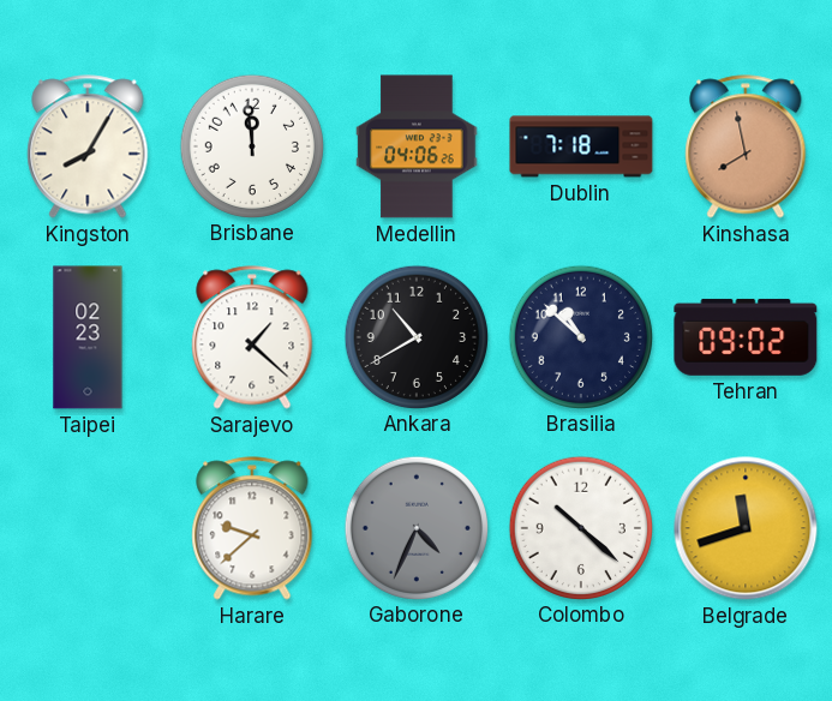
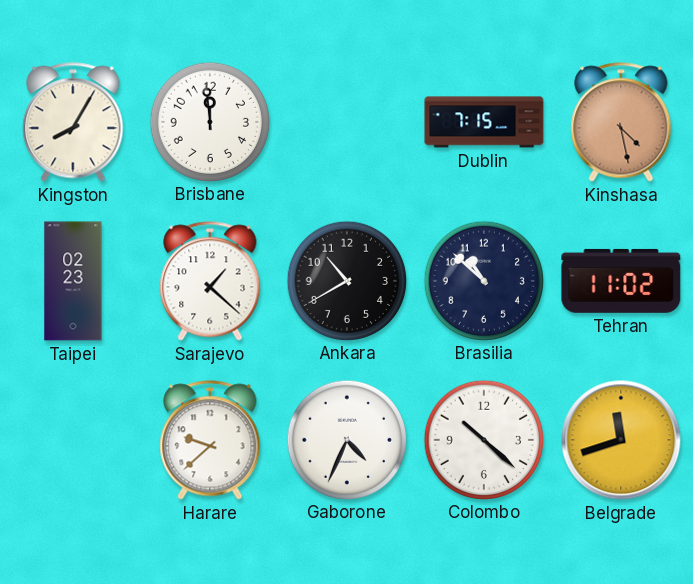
Medellin: 04:06 -> none
Dublin: 7:18 -> 7:15
Kinshasa: 7:58 -> 4:28
Tehran: 09:02 -> 11:02
Gaborone dial: grey -> white
